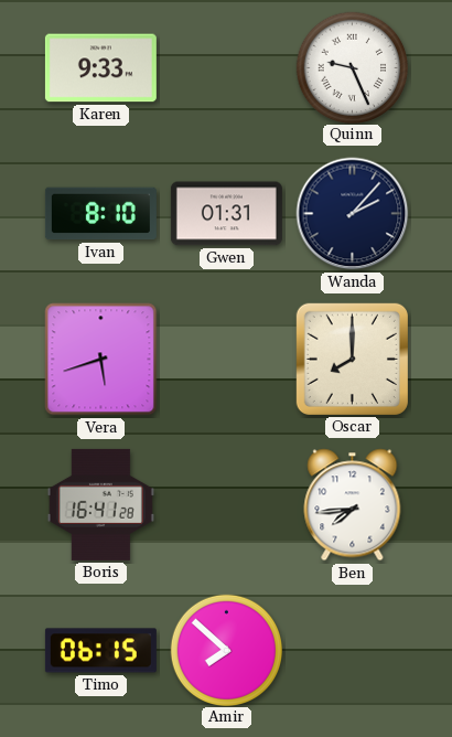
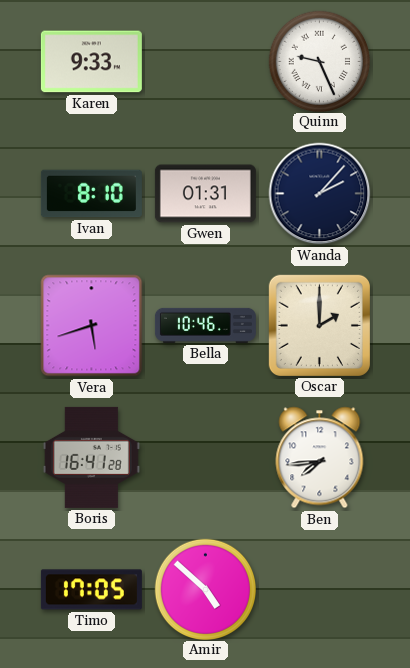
Bella: none -> 10:46
Oscar: 8:00 -> 2:00
Timo: 06:15 -> 17:05
Amir: 7:52 -> 4:52
